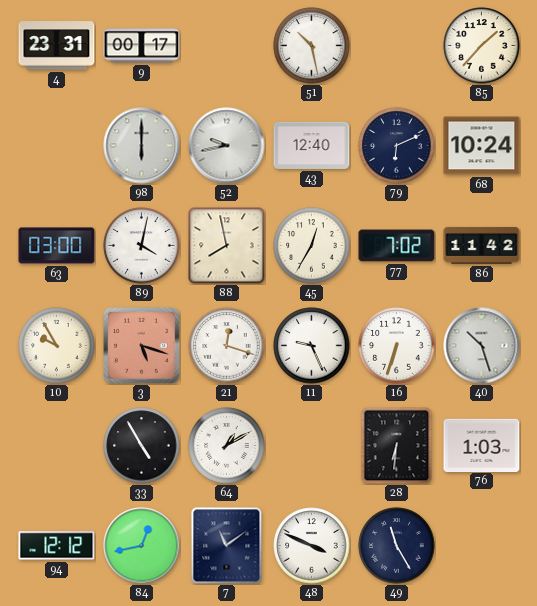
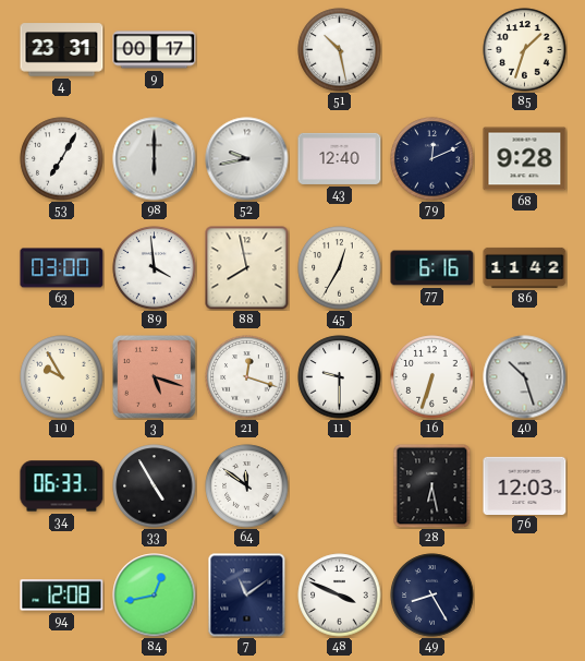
85: 1:37 -> 1:33
53: none -> 7:05
79: 6:11 -> 12:11
68: 10:24 -> 9:28
89: 4:02 -> 3:59
77: 7:02 -> 6:16
11: 9:26 -> 9:30
34: none -> 06:33
64: 1:10 -> 11:51
28: 6:31 -> 6:28
76: 1:03 -> 12:03
94: 12:12 -> 12:08
49: 11:25 -> 8:25
